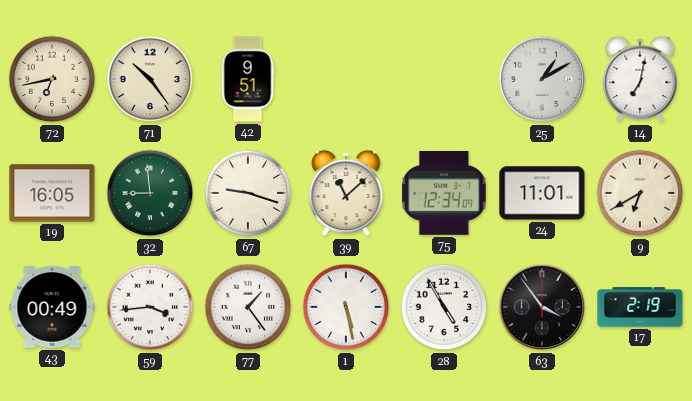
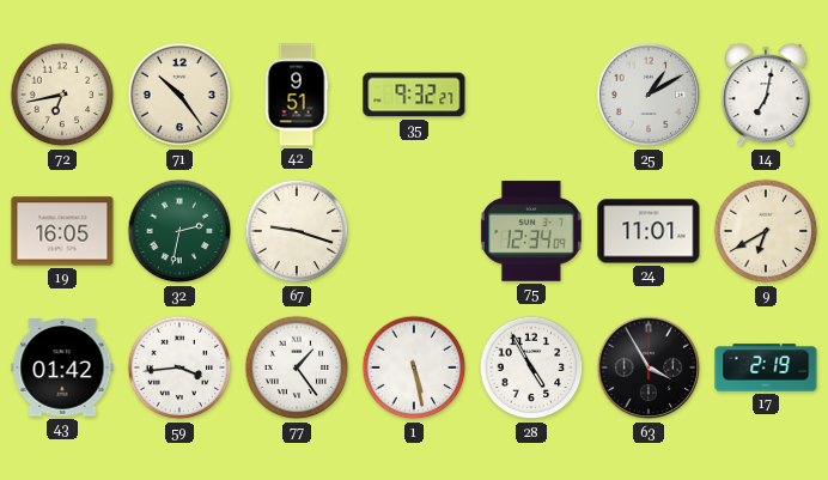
35: none -> 9:32
32: 8:59 -> 2:32
39: 11:08 -> none
43: 00:49 -> 01:42
63: 3:54 -> 3:55
